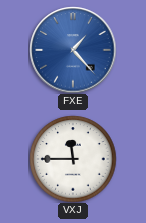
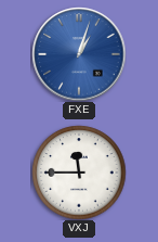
FXE: 1:23 -> 1:03
